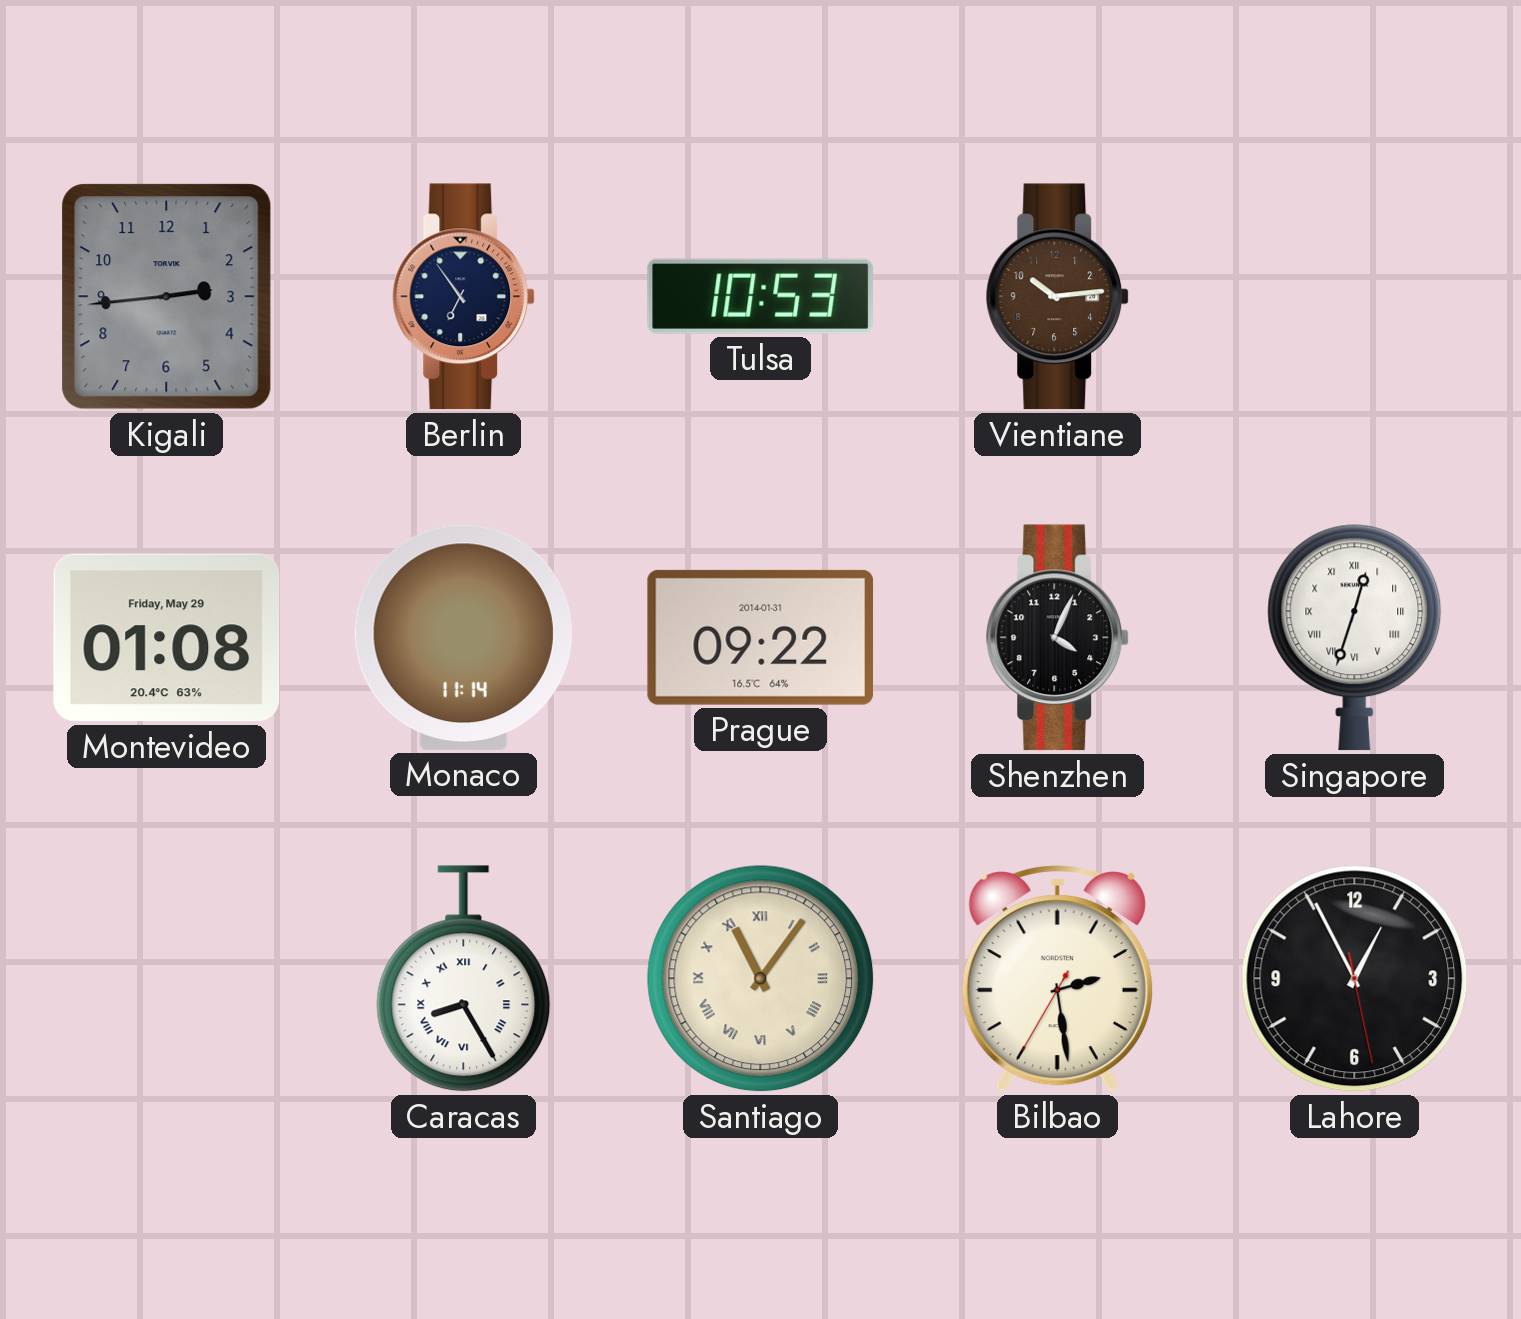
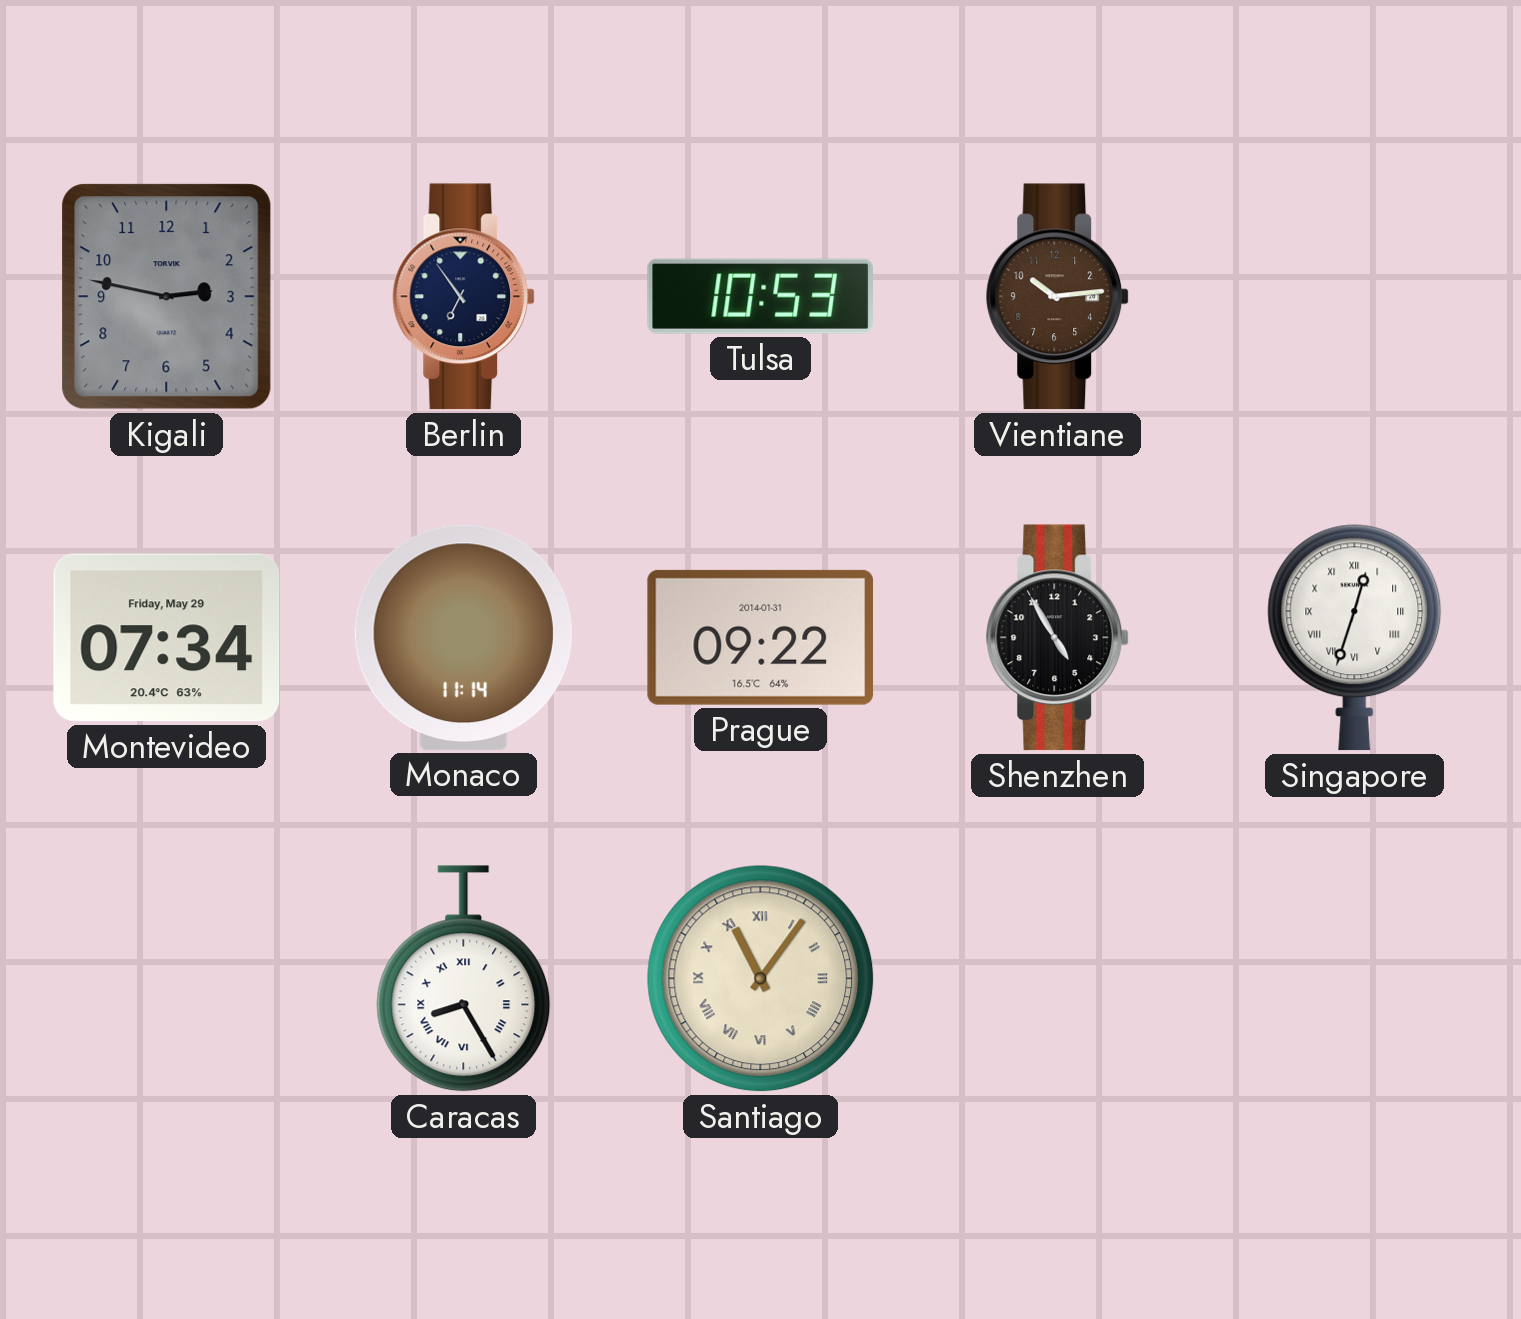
Kigali: 2:44 -> 2:47
Montevideo: 01:08 -> 07:34
Shenzhen: 4:04 -> 4:55
Bilbao: 2:28 -> none
Lahore: 12:55 -> none
